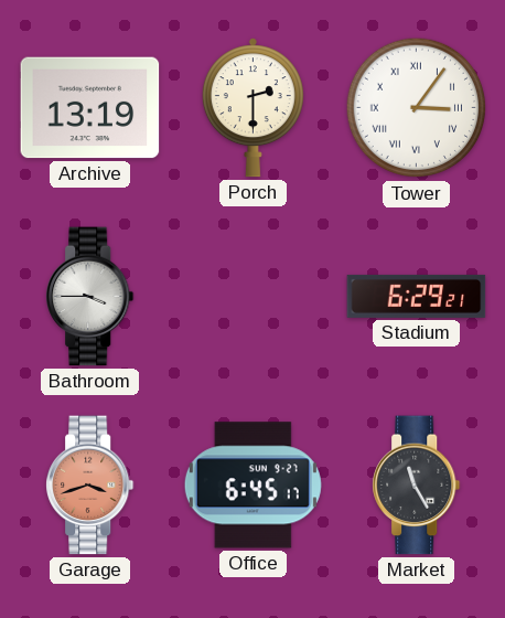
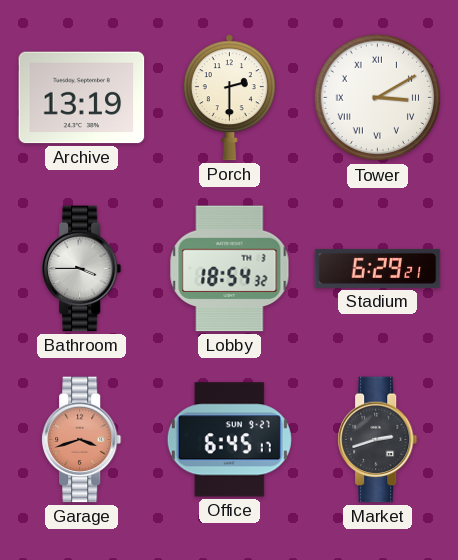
Tower: 3:06 -> 3:10
Lobby: none -> 18:54
Market: 11:25 -> 2:42
